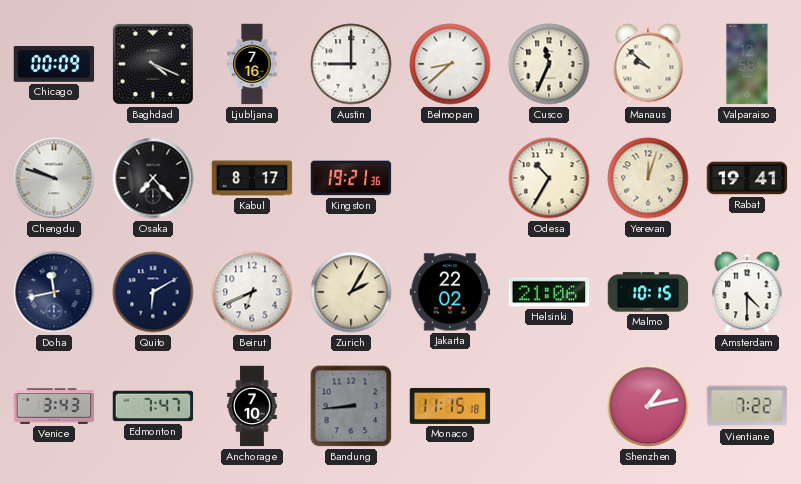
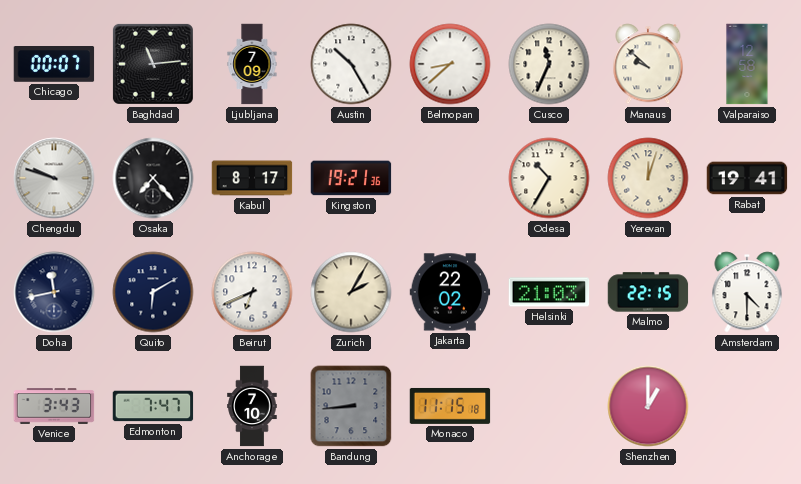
Chicago: 00:09 -> 00:07
Baghdad: 4:19 -> 11:14
Ljubljana: 7:16 -> 7:09
Austin: 9:00 -> 10:25
Helsinki: 21:06 -> 21:03
Malmo: 10:15 -> 22:15
Shenzhen: 1:13 -> 1:00
Vientiane: 7:22 -> none
